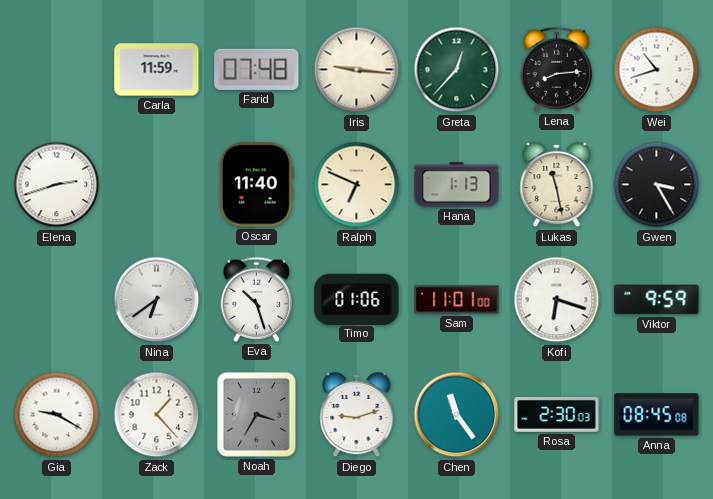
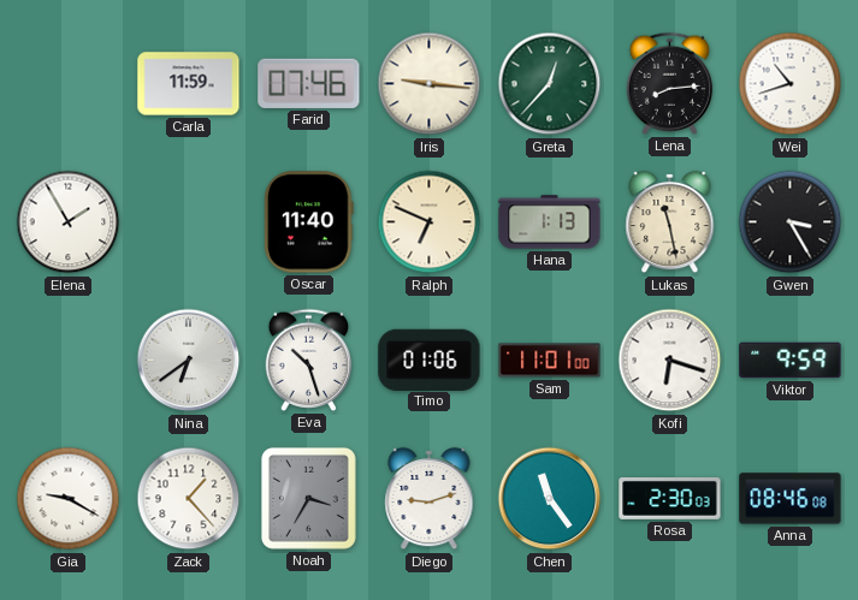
Farid: 07:48 -> 07:46
Elena: 2:42 -> 1:55
Anna: 08:45 -> 08:46
